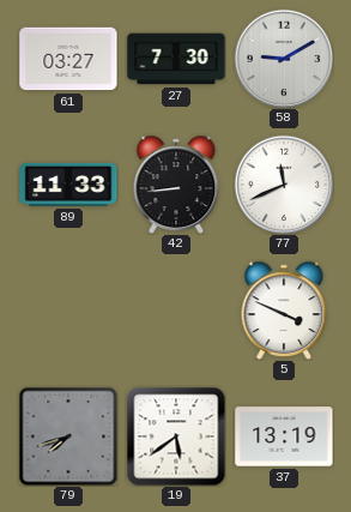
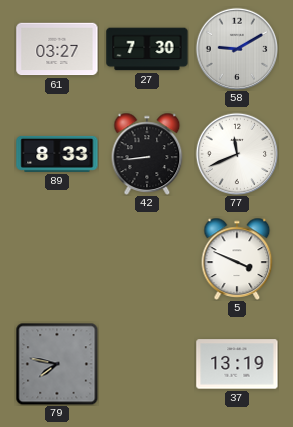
89: 11:33 -> 8:33
79: 7:42 -> 7:47
19: 5:39 -> none
